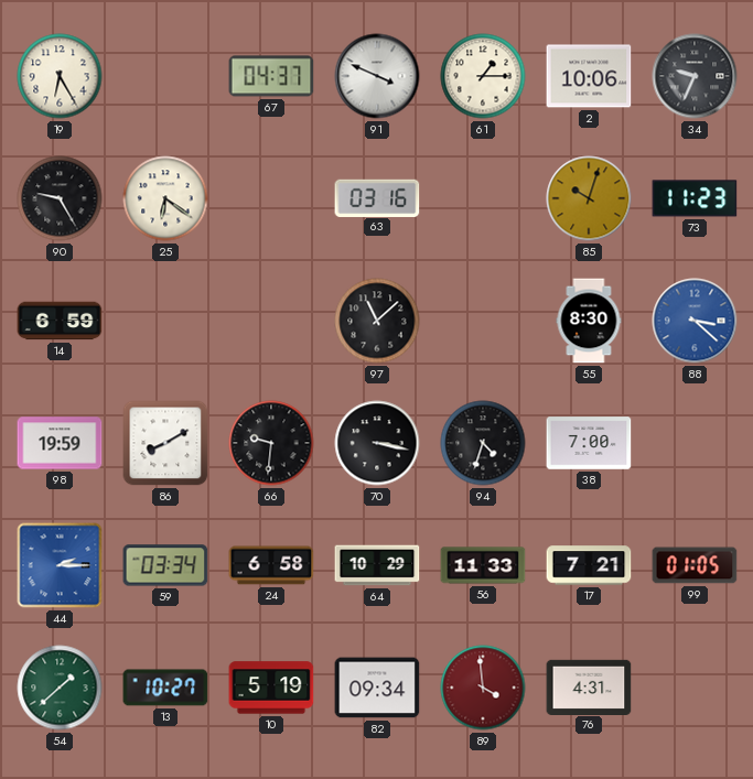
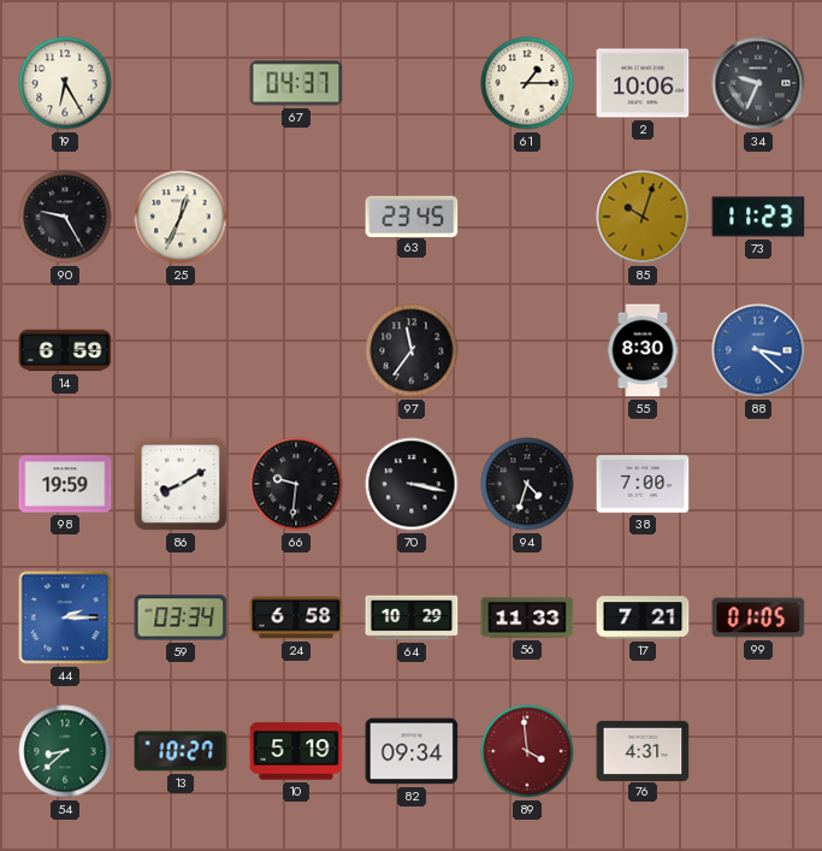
91: 3:49 -> none
25: 6:21 -> 12:34
63: 03:16 -> 23:45
97: 11:08 -> 11:36
54: 1:38 -> 8:38
